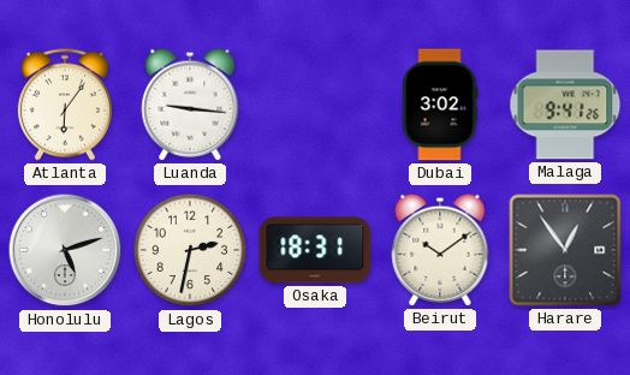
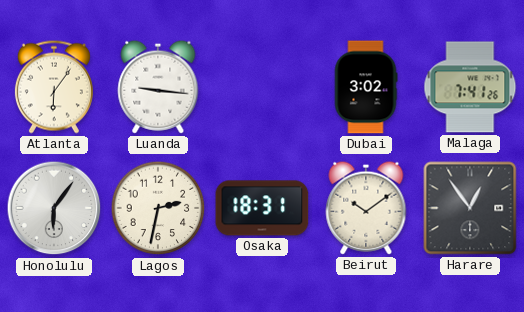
Malaga: 9:41 -> 7:41
Honolulu: 5:12 -> 6:06
